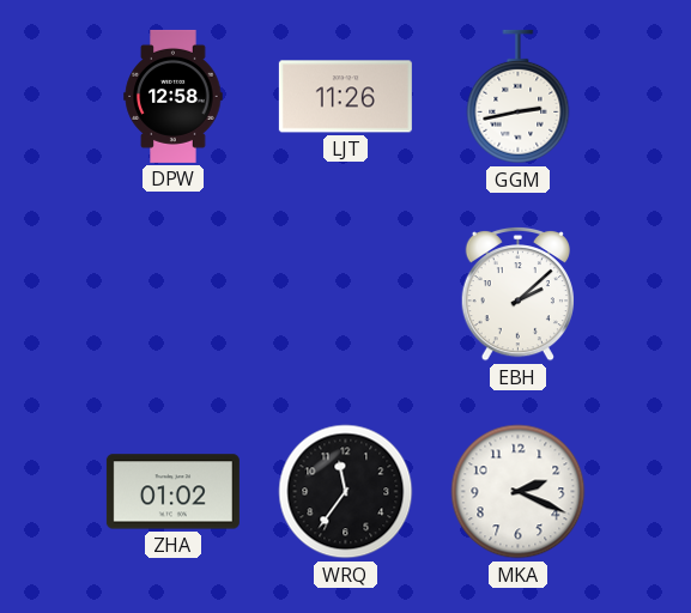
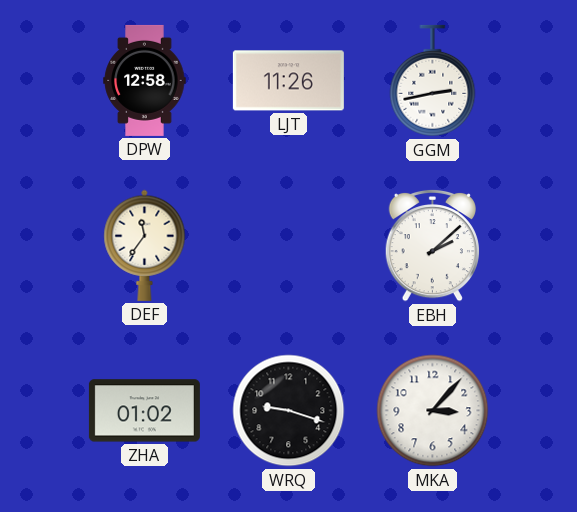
DEF: none -> 11:36
WRQ: 11:36 -> 9:18
MKA: 2:19 -> 3:07
